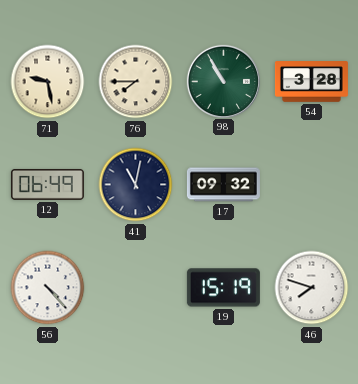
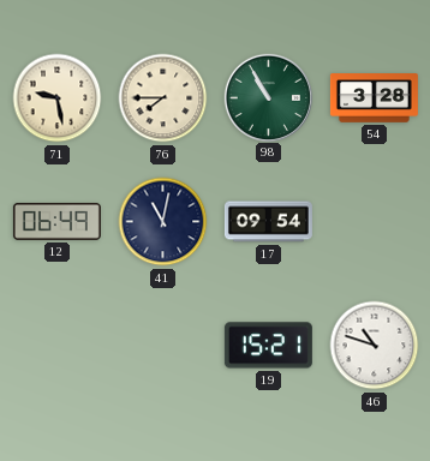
17: 09:32 -> 09:54
56: 4:23 -> none
19: 15:19 -> 15:21
46: 7:48 -> 10:48
